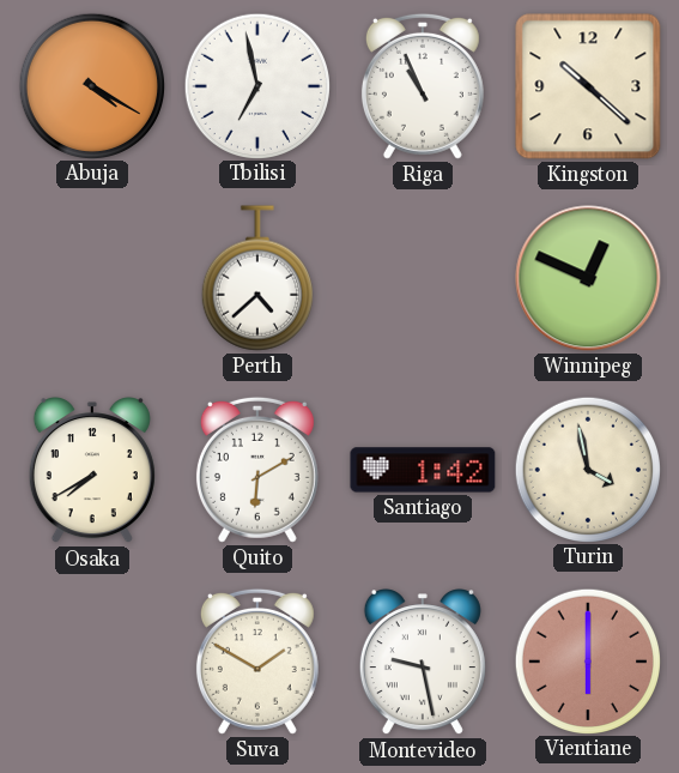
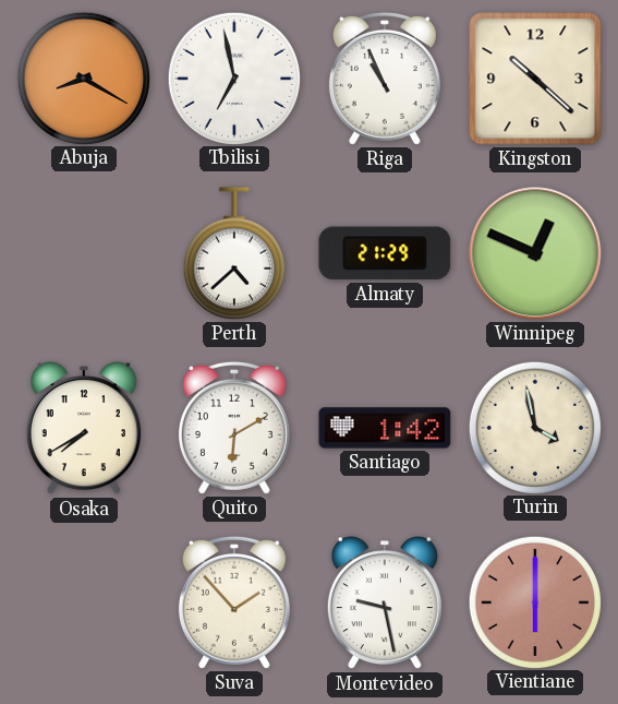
Abuja: 4:20 -> 8:20
Almaty: none -> 21:29
Suva: 1:50 -> 1:53
